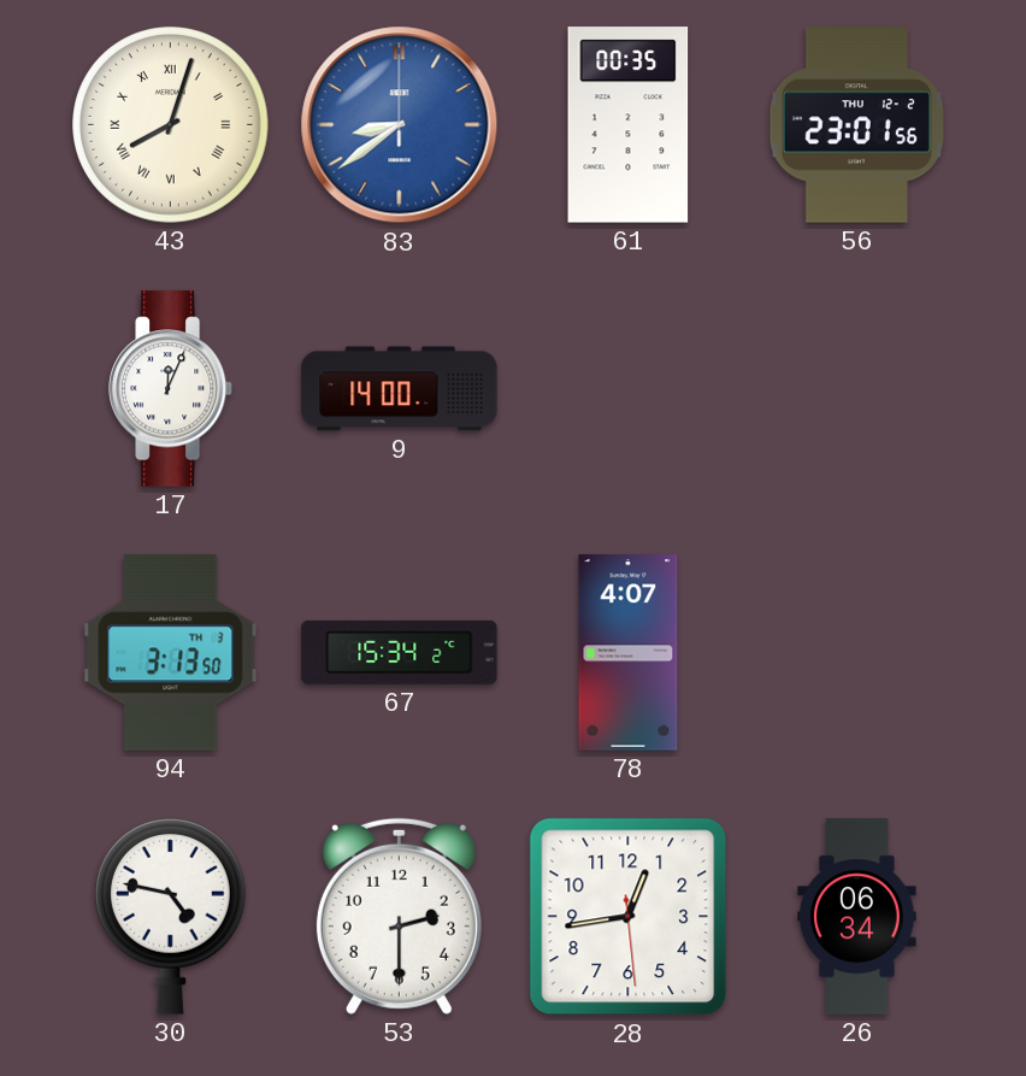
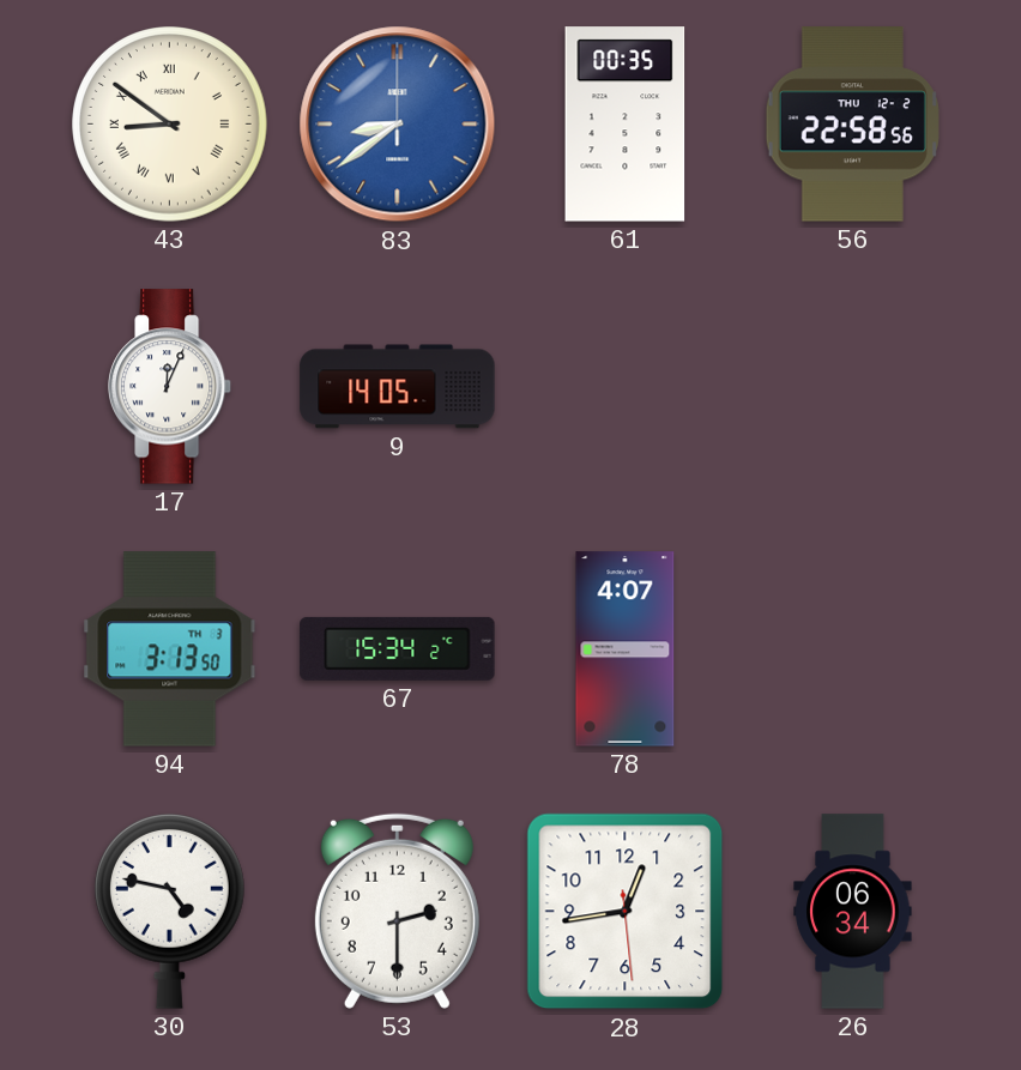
43: 8:03 -> 8:51
56: 23:01 -> 22:58
9: 14:00 -> 14:05
